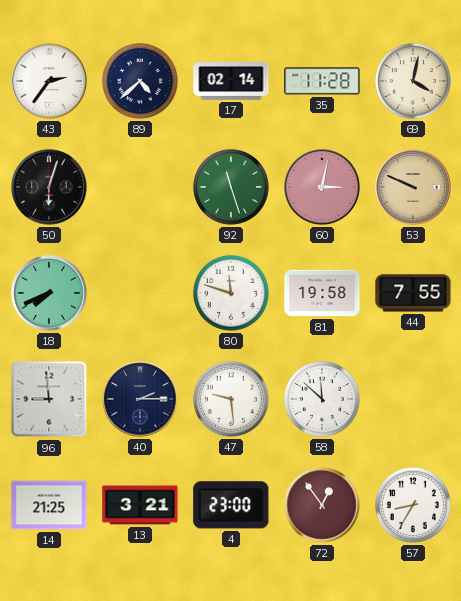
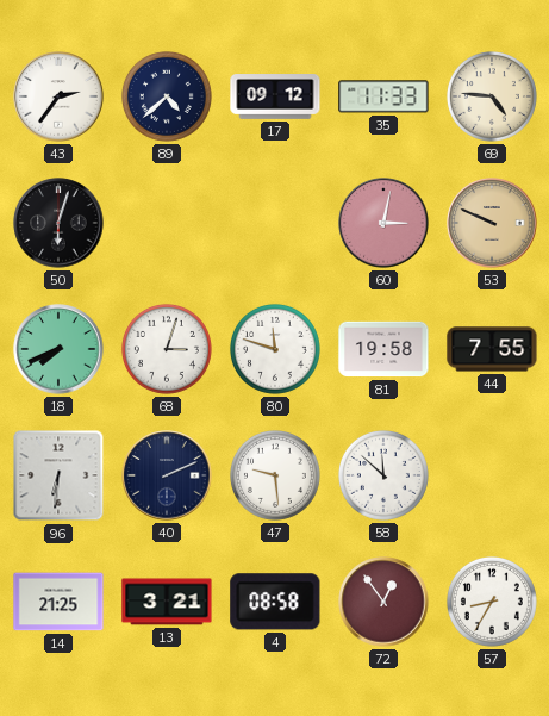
17: 02:14 -> 09:12
35: 11:28 -> 11:33
69: 4:02 -> 4:46
92: 11:27 -> none
68: none -> 3:03
96: 8:59 -> 6:31
40: 2:15 -> 2:11
4: 23:00 -> 08:58
